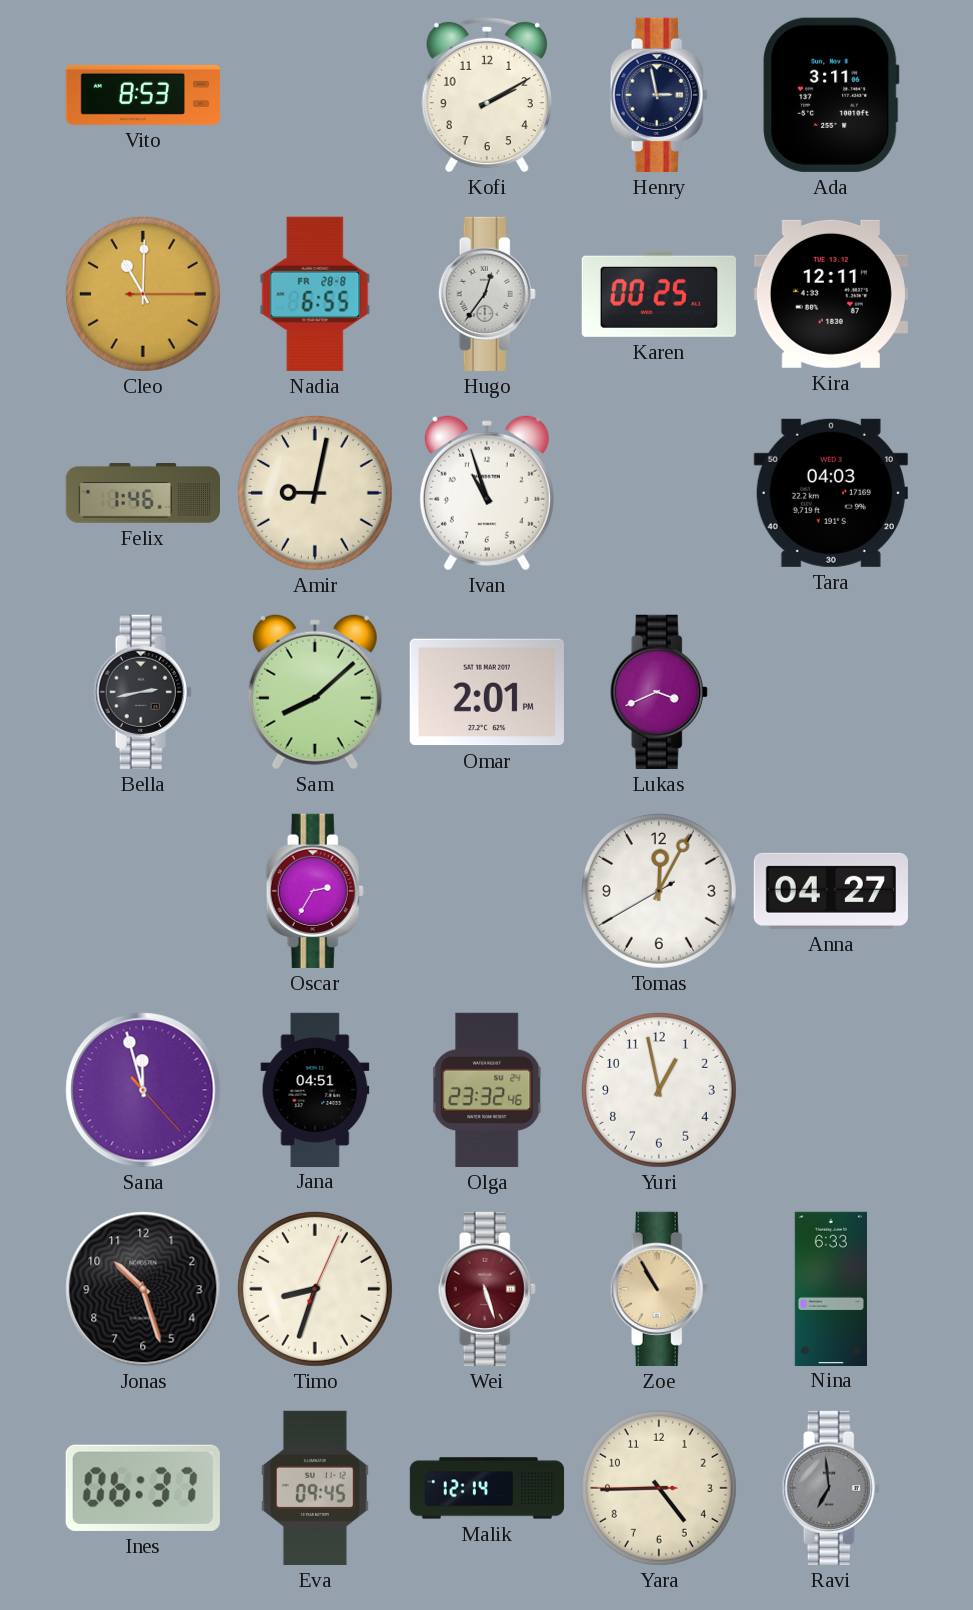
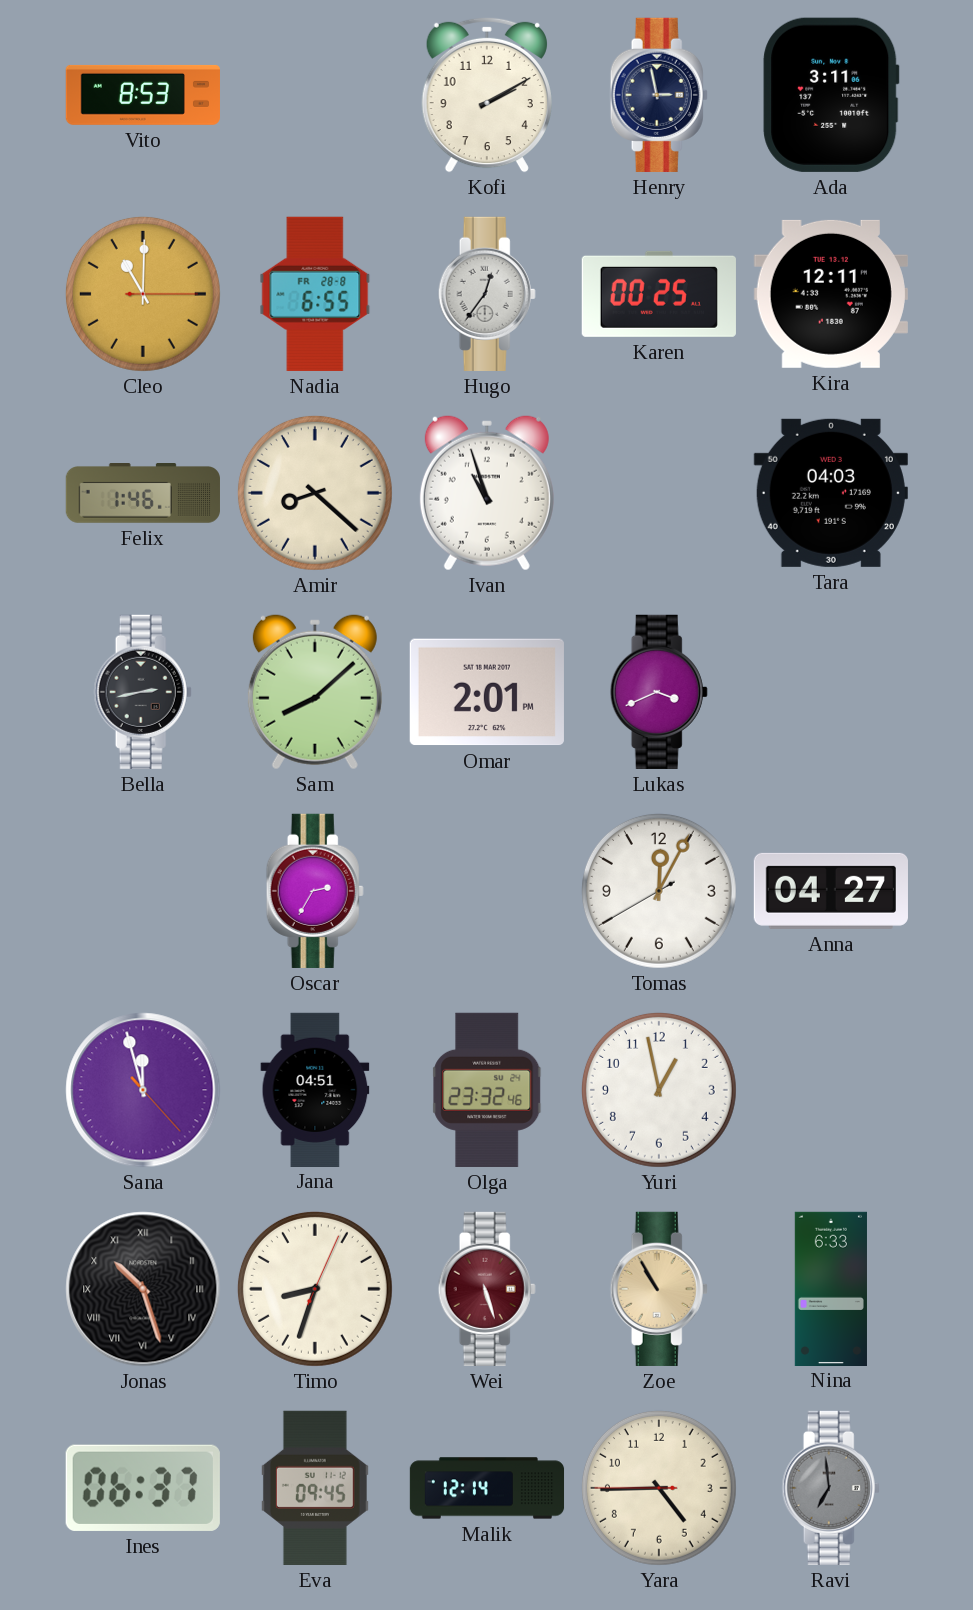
Amir: 9:02 -> 8:22
Jonas numerals: Arabic -> Roman
